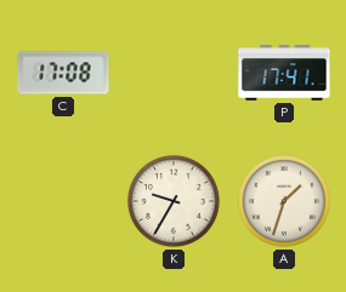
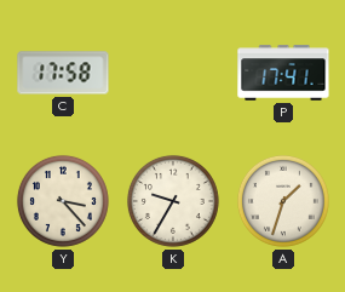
C: 17:08 -> 17:58
Y: none -> 3:23
